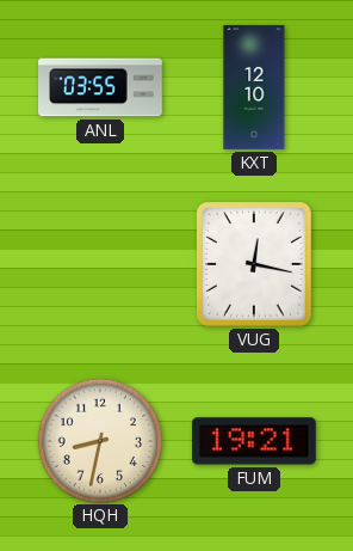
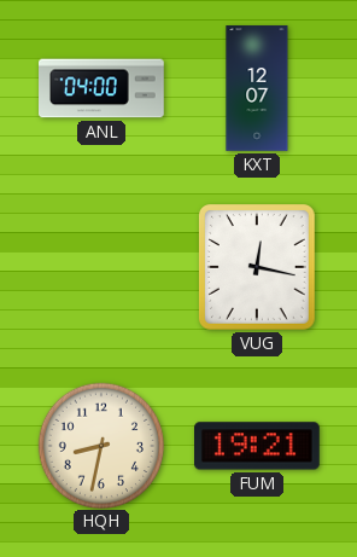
ANL: 03:55 -> 04:00
KXT: 12:10 -> 12:07
